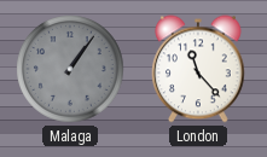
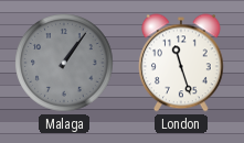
London: 11:23 -> 11:27
